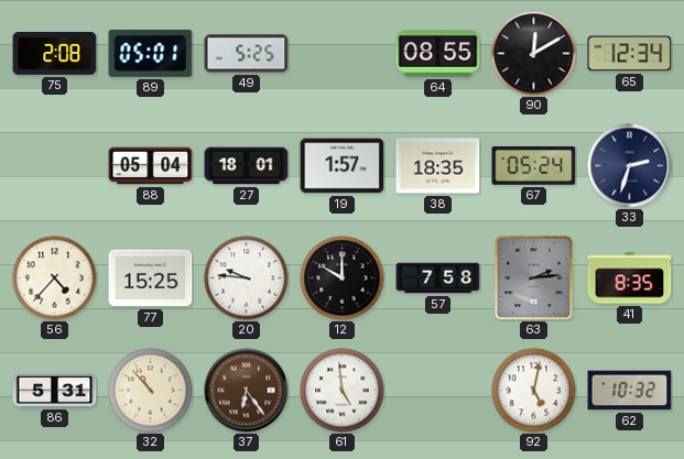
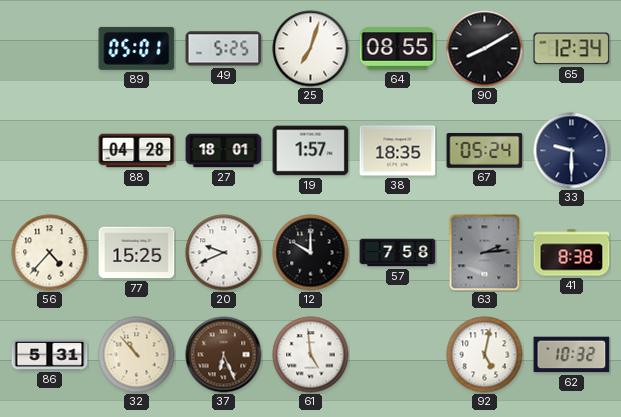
75: 2:08 -> none
25: none -> 7:03
90: 12:10 -> 8:10
88: 05:04 -> 04:28
33: 2:33 -> 9:30
20: 9:46 -> 9:41
41: 8:35 -> 8:38
37: 6:24 -> 6:26
